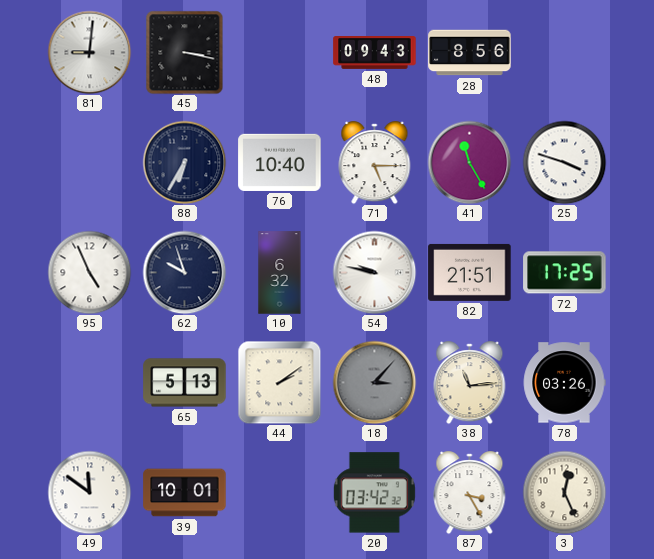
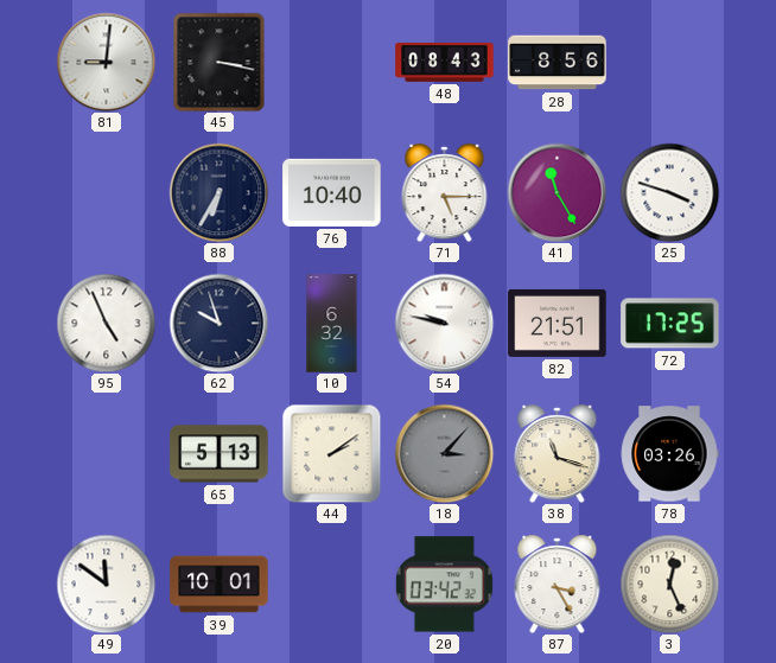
48: 09:43 -> 08:43
38: 11:14 -> 11:18
